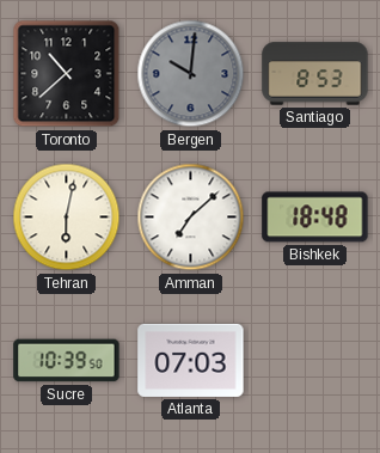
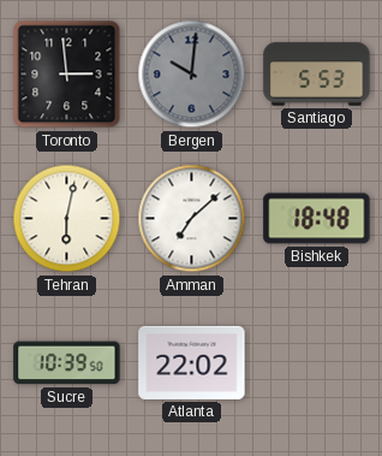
Toronto: 10:38 -> 2:59
Santiago: 8:53 -> 5:53
Atlanta: 07:03 -> 22:02
